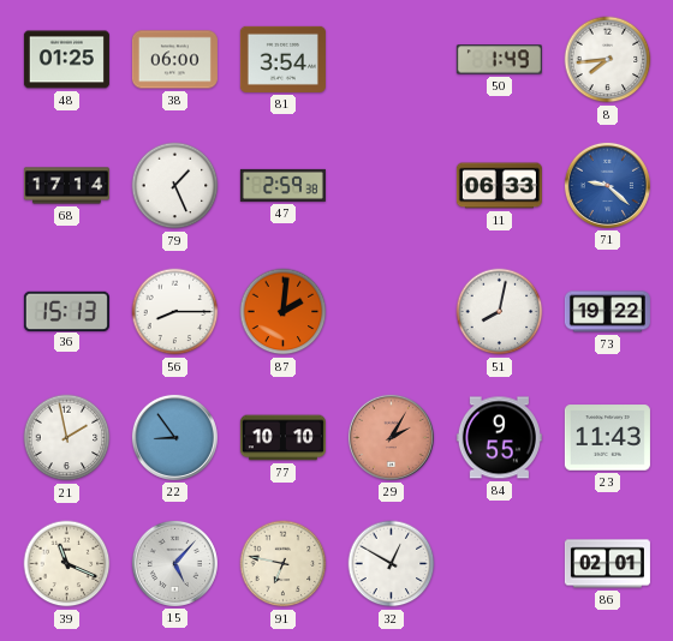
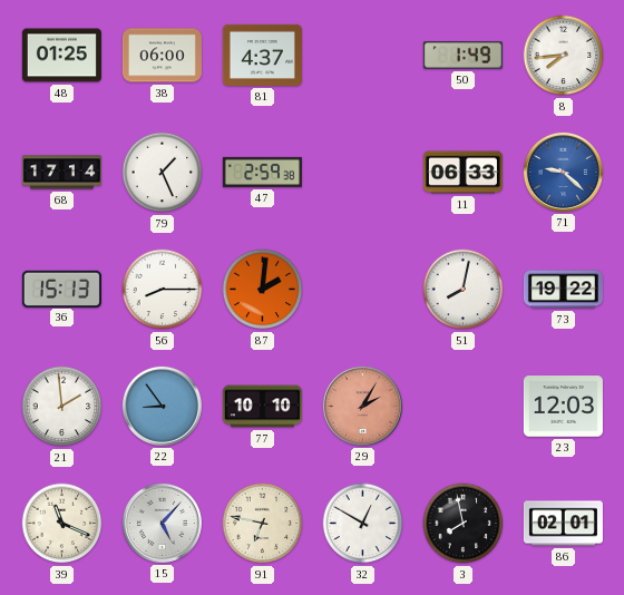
81: 3:54 -> 4:37
21: 1:58 -> 1:59
84: 9:55 -> none
23: 11:43 -> 12:03
3: none -> 7:58
